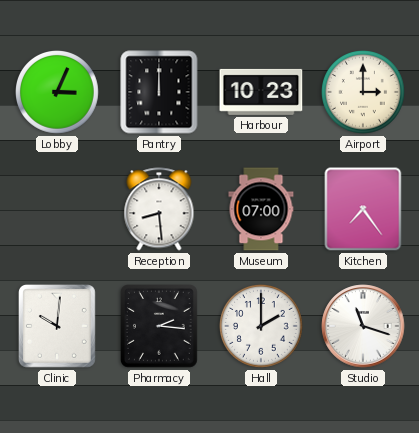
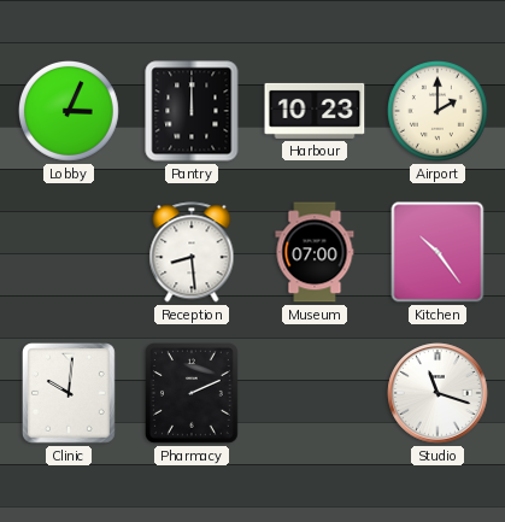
Airport: 3:00 -> 2:00
Kitchen: 7:24 -> 10:24
Pharmacy: 2:16 -> 2:11
Hall: 2:00 -> none
